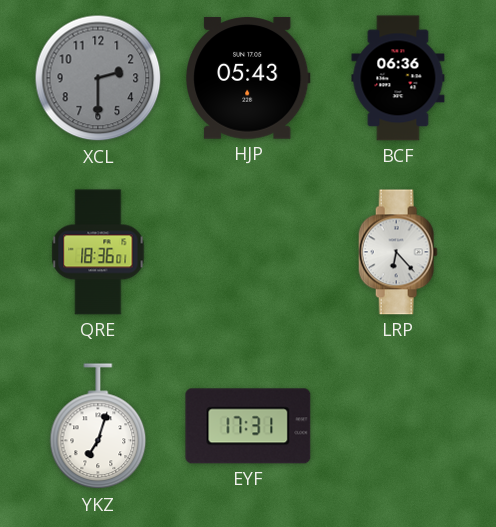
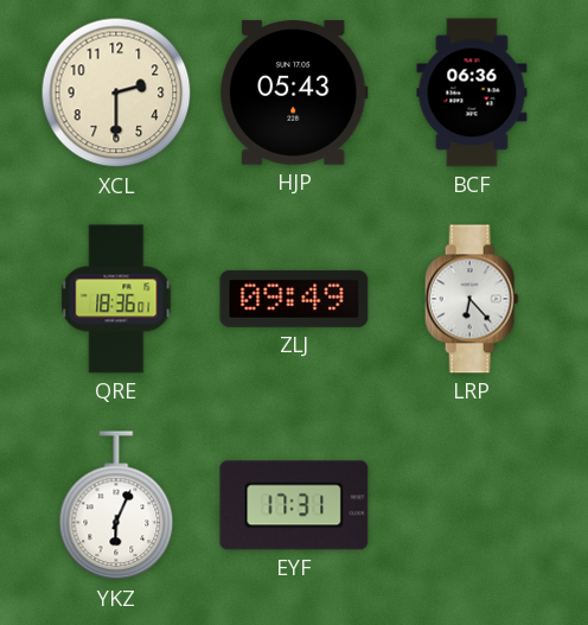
XCL dial: grey -> cream
ZLJ: none -> 09:49
YKZ: 7:03 -> 6:04
